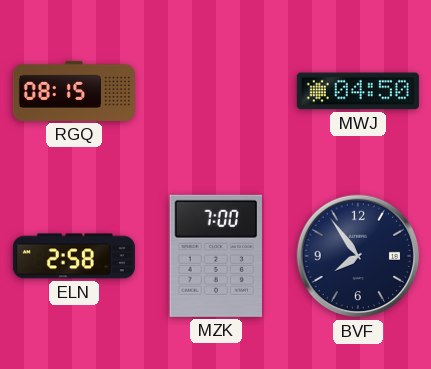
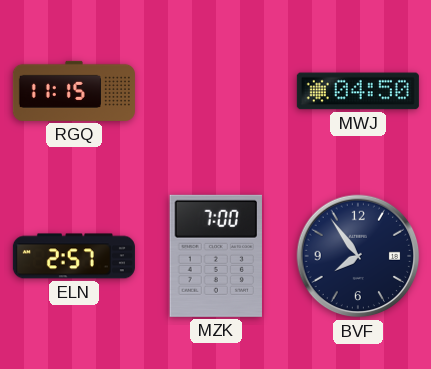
RGQ: 08:15 -> 11:15
ELN: 2:58 -> 2:57
